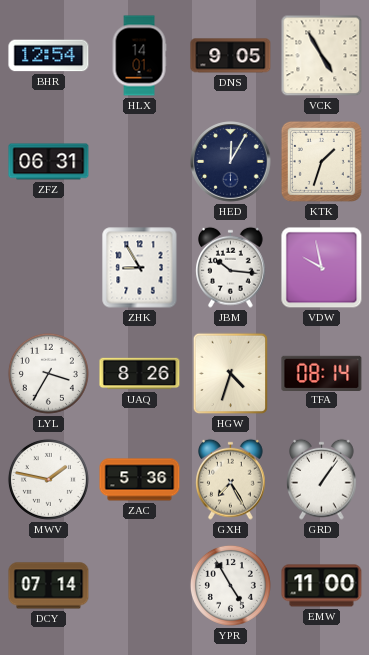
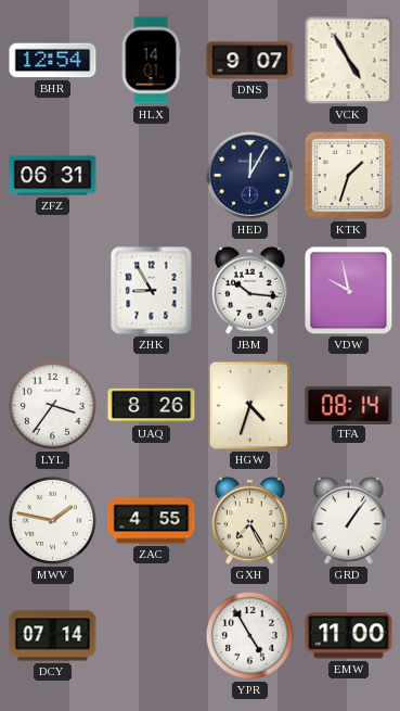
DNS: 9:05 -> 9:07
LYL: 3:35 -> 3:36
ZAC: 5:36 -> 4:55
